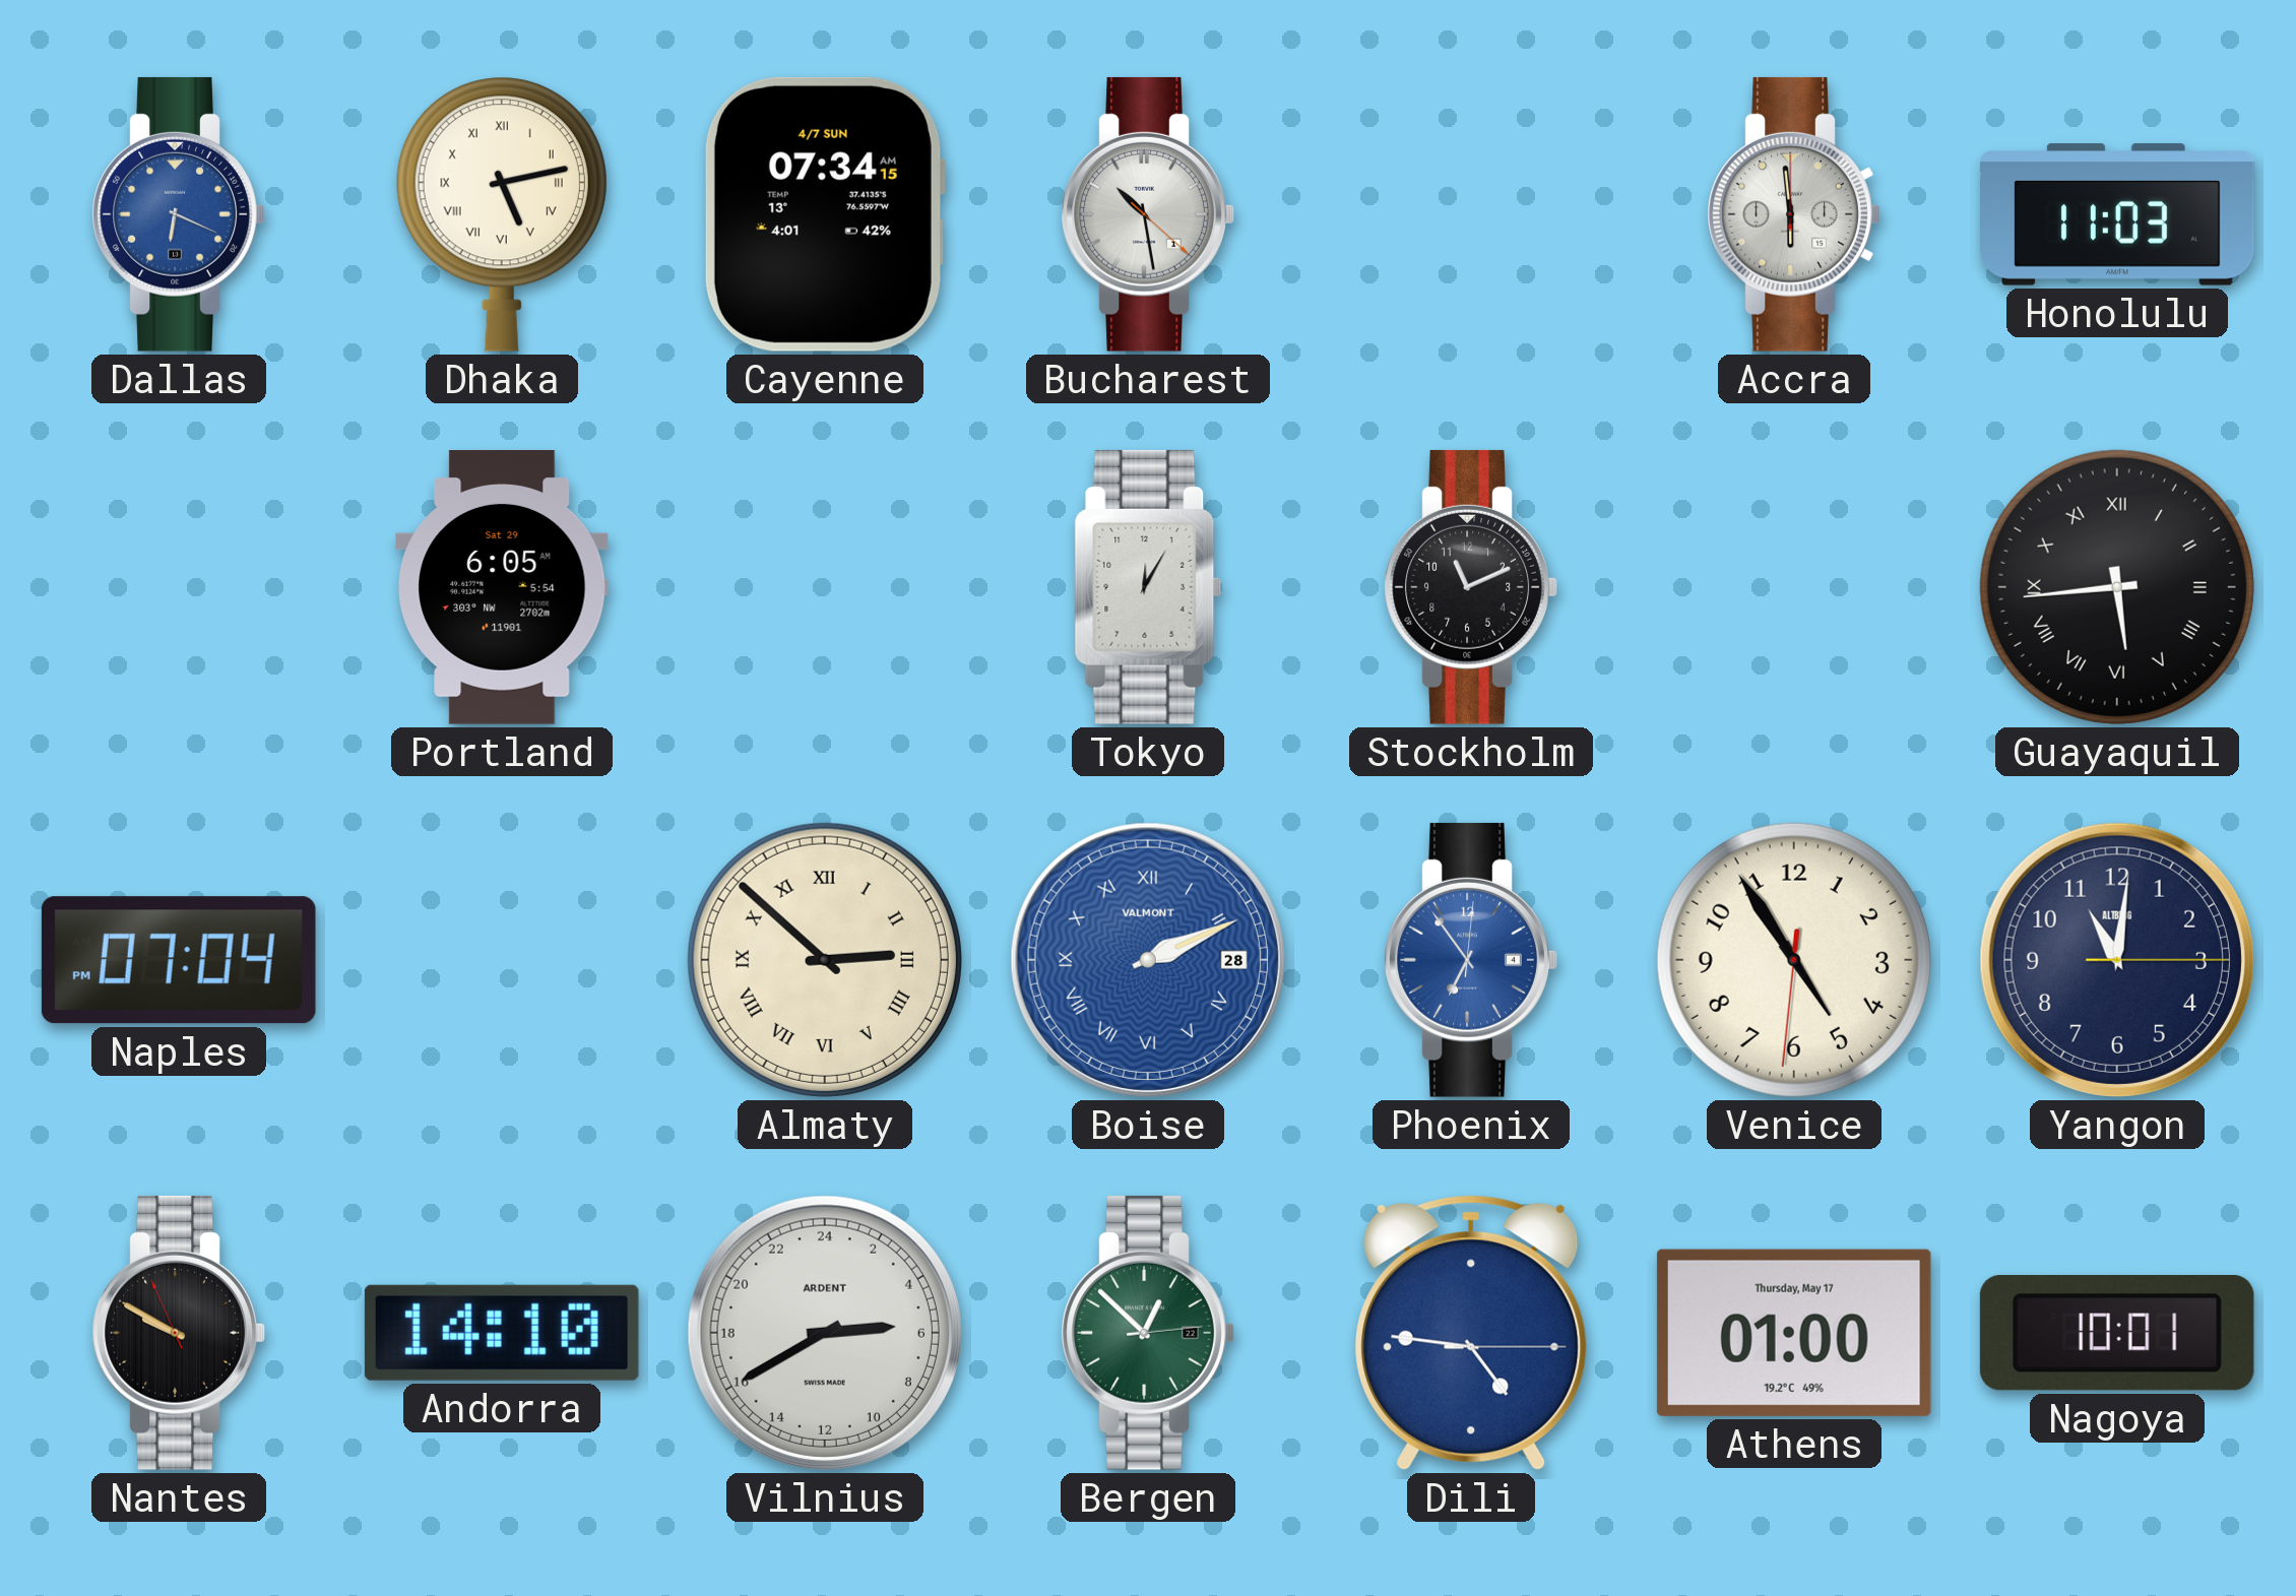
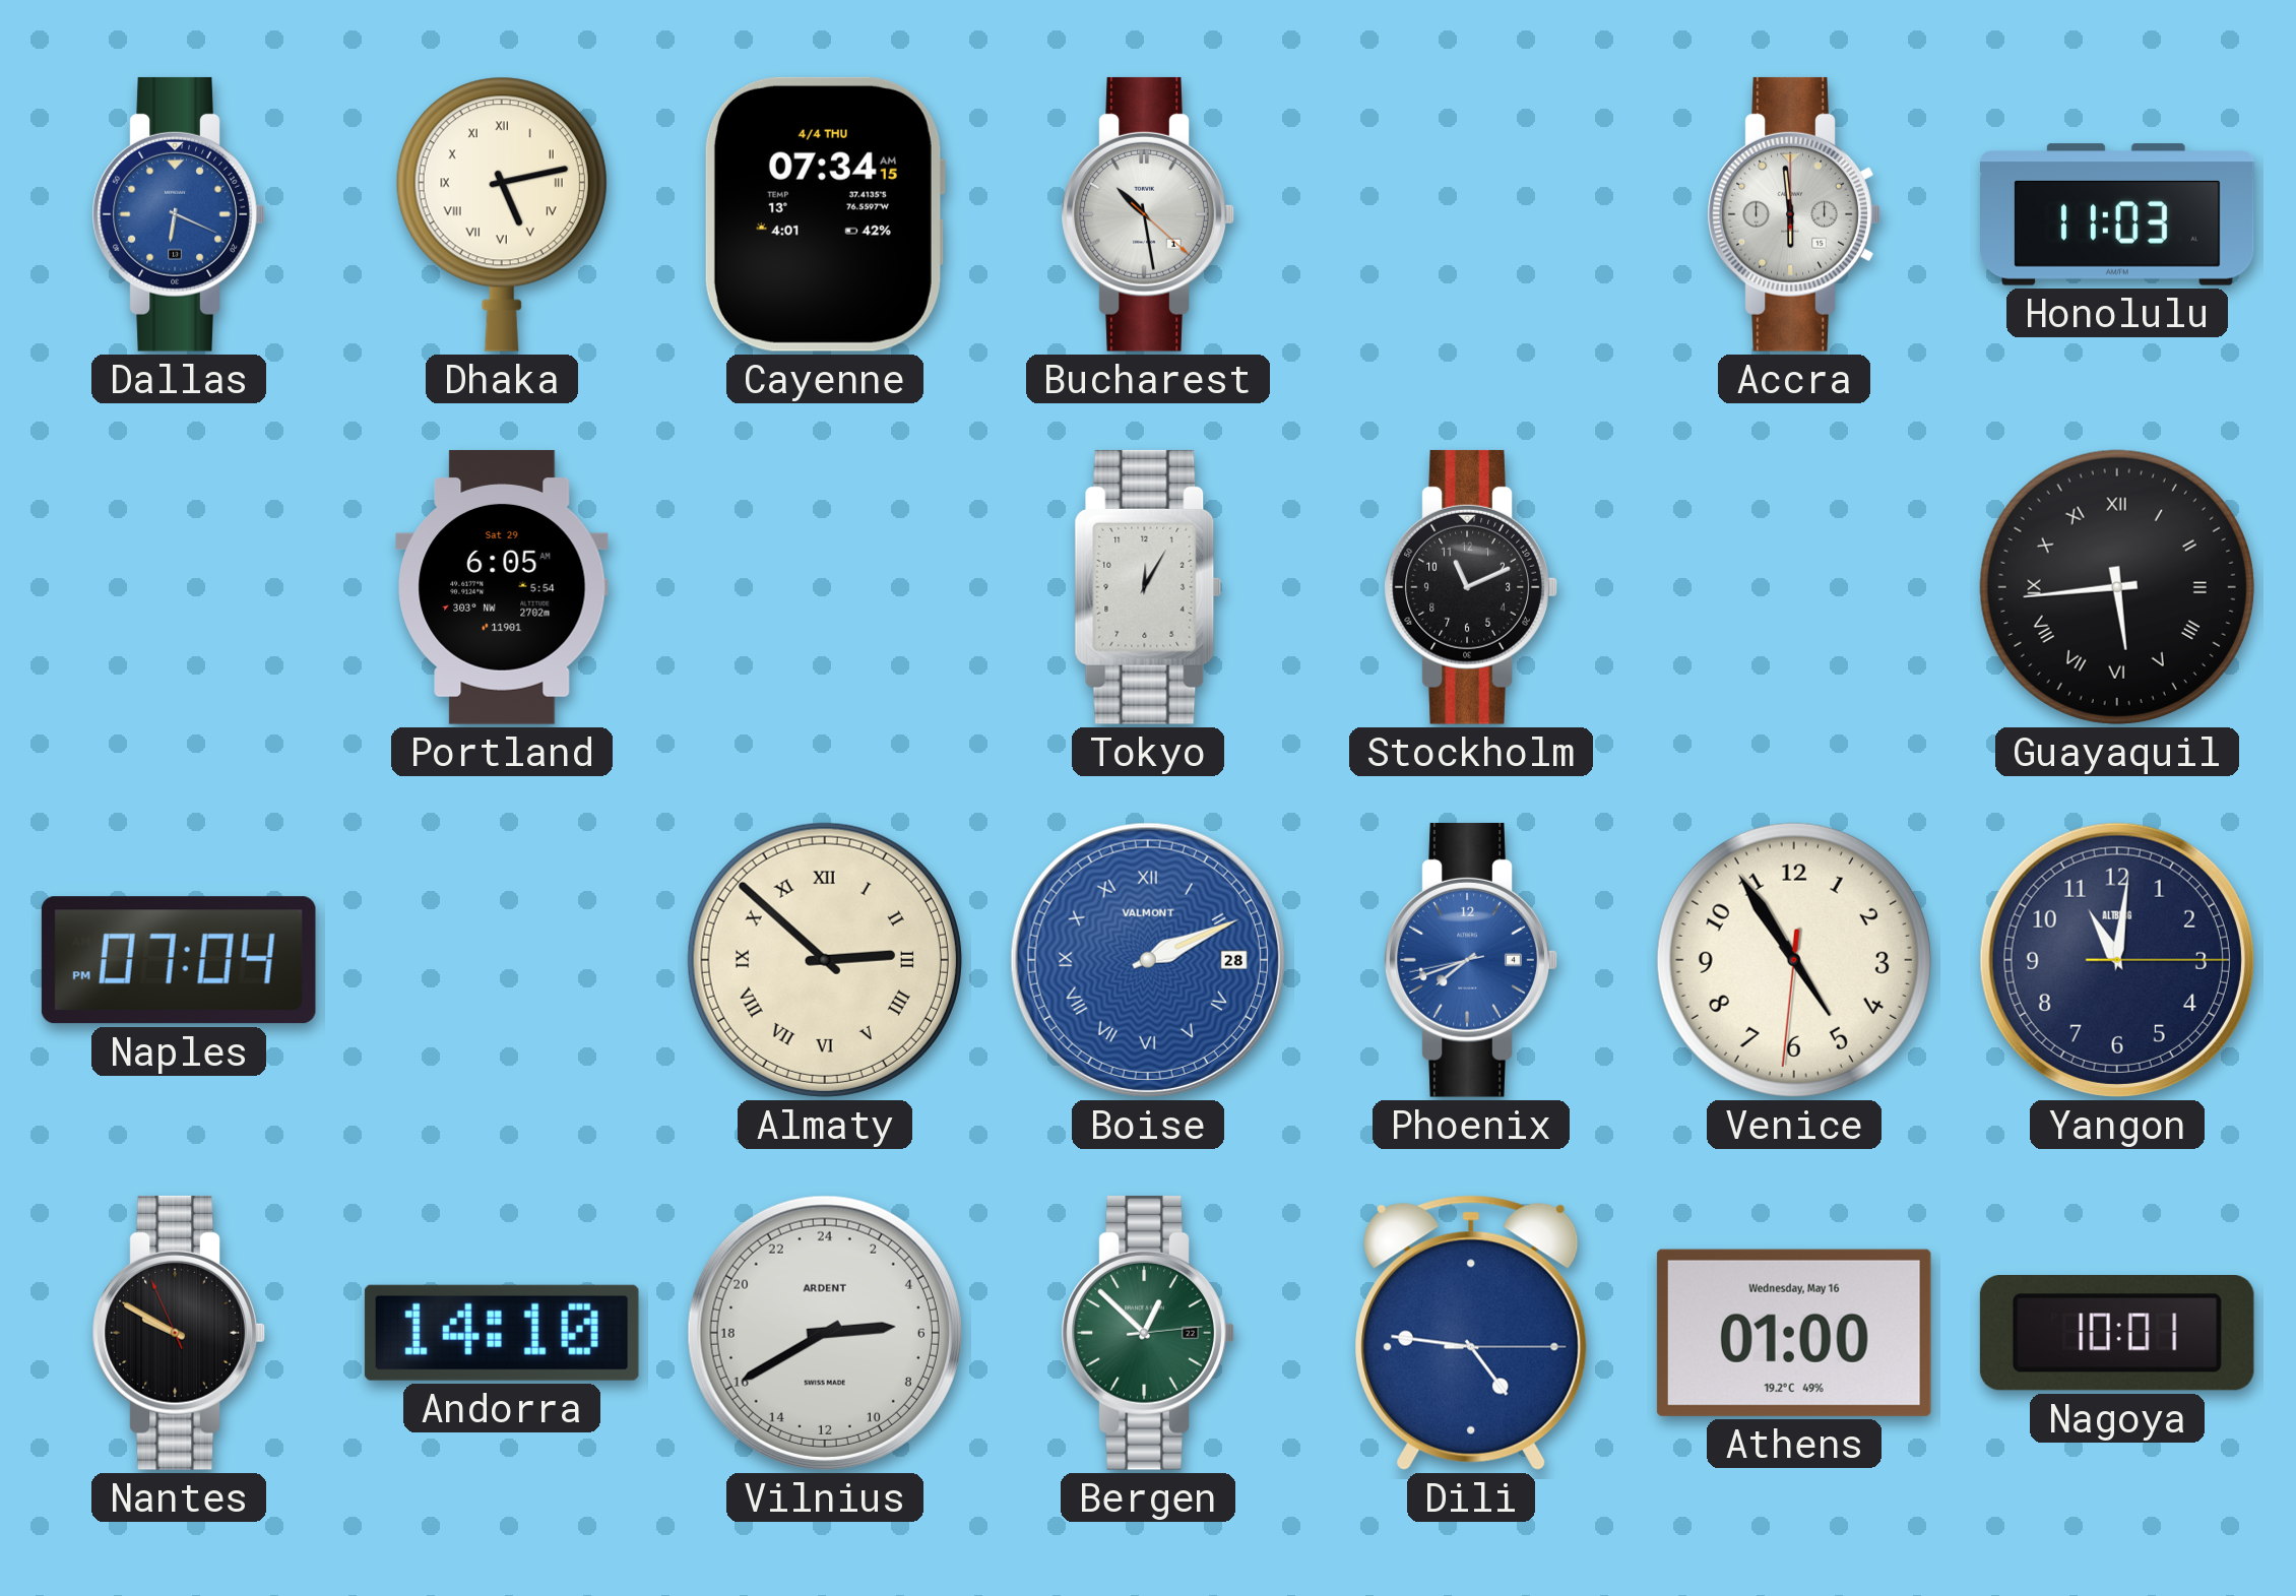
Cayenne date: 4/7 SUN -> 4/4 THU
Phoenix: 6:54 -> 7:41
Athens date: Thursday, May 17 -> Wednesday, May 16
